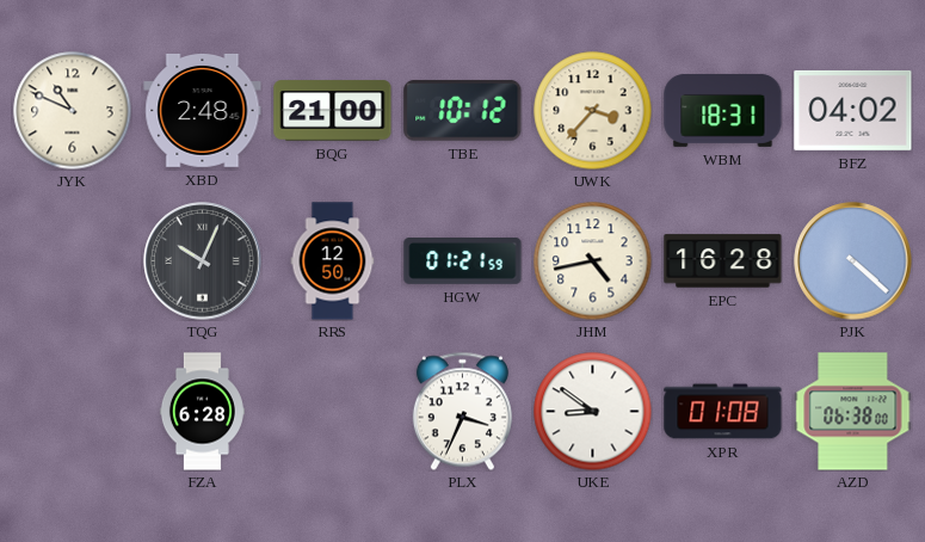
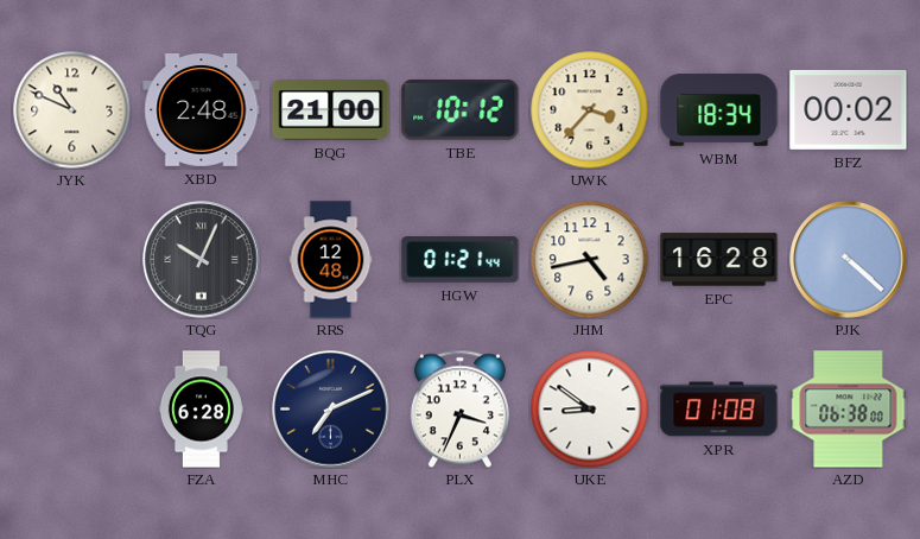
WBM: 18:31 -> 18:34
BFZ: 04:02 -> 00:02
RRS: 12:50 -> 12:48
HGW: 01:21:59 -> 01:21:44
MHC: none -> 7:11
